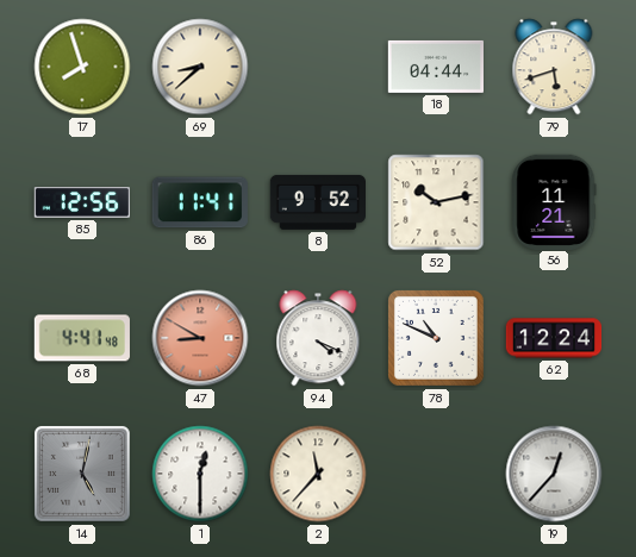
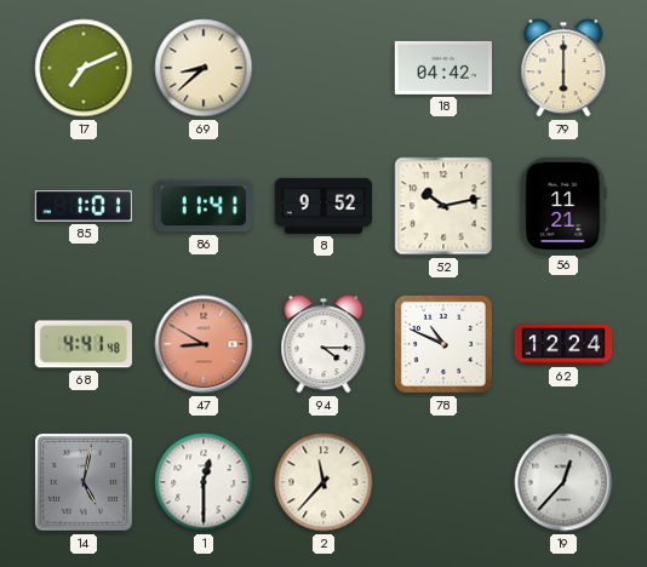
17: 7:57 -> 7:11
18: 04:44 -> 04:42
79: 5:42 -> 6:00
85: 12:56 -> 1:01
94: 4:19 -> 4:15
